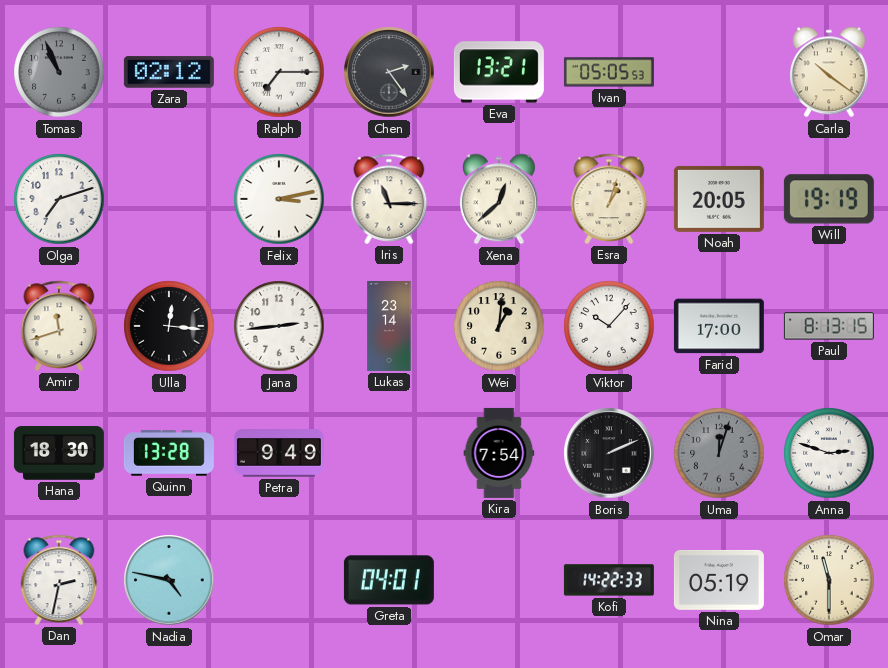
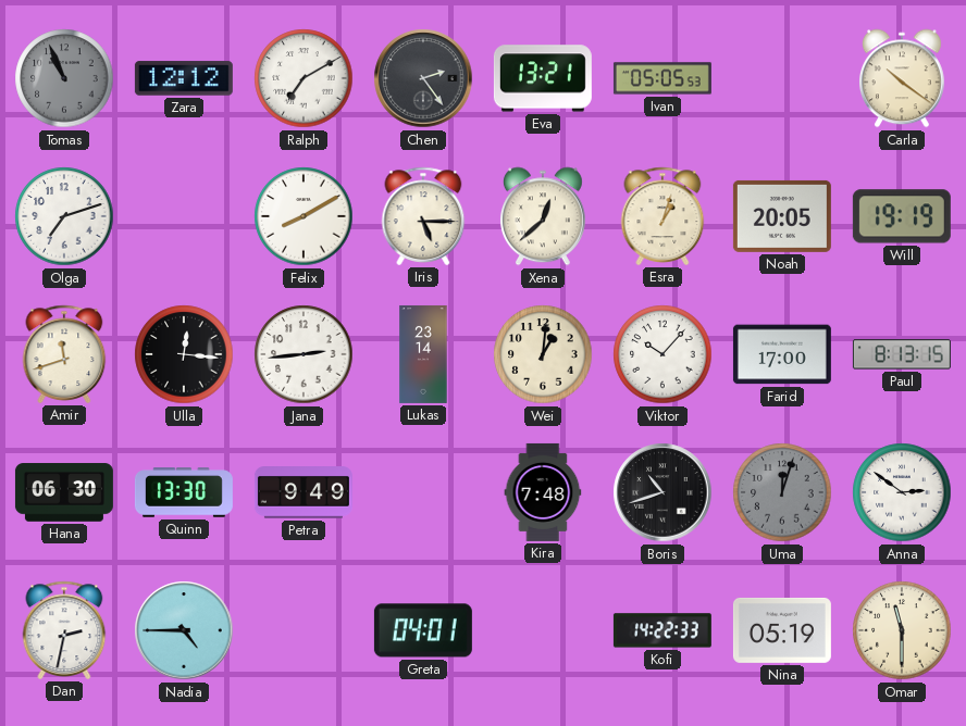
Zara: 02:12 -> 12:12
Ralph: 7:15 -> 7:10
Felix: 3:13 -> 8:10
Iris: 11:15 -> 5:15
Hana: 18:30 -> 06:30
Quinn: 13:28 -> 13:30
Kira: 7:54 -> 7:48
Boris: 2:11 -> 10:42
Anna: 2:48 -> 2:51
Nadia: 4:47 -> 4:45
